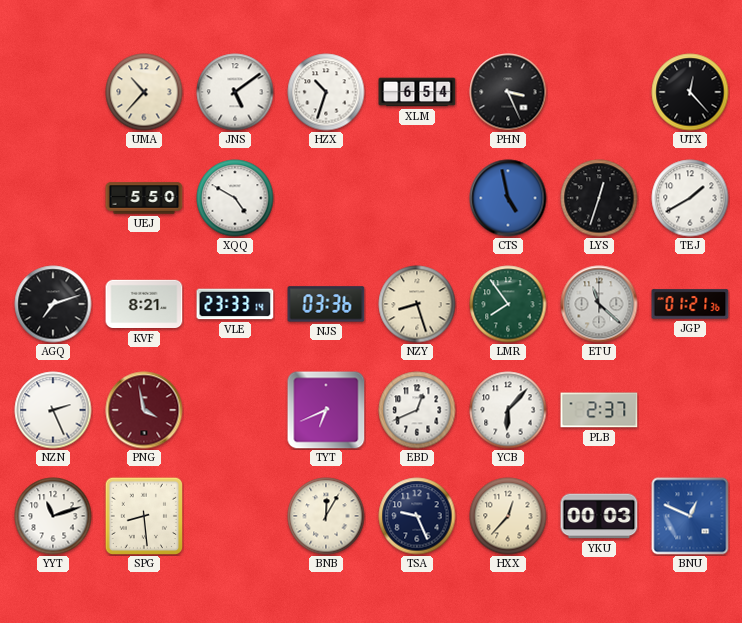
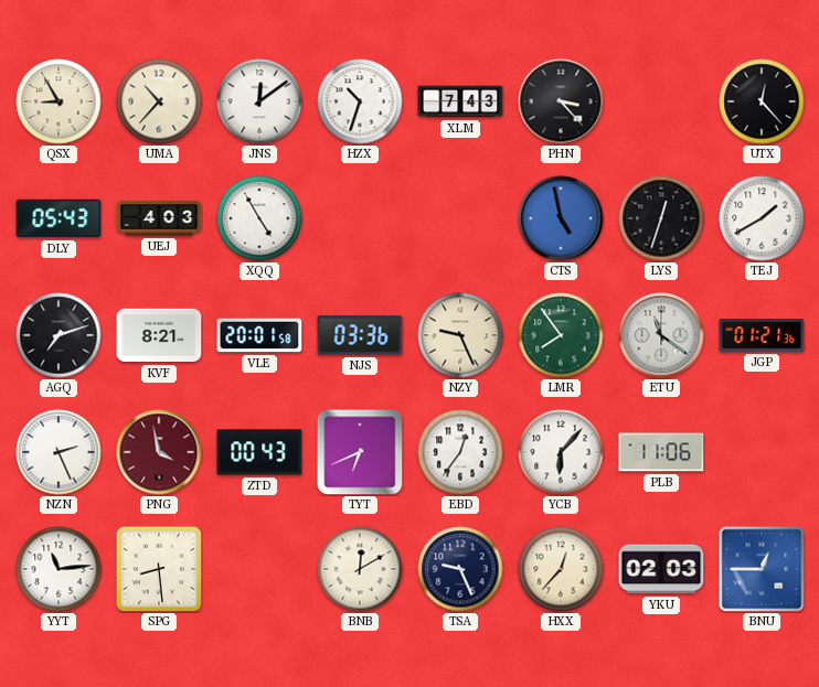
QSX: none -> 8:55
JNS: 5:09 -> 12:09
XLM: 6:54 -> 7:43
PHN: 3:26 -> 3:23
DLY: none -> 05:43
UEJ: 5:50 -> 4:03
XQQ: 4:50 -> 4:55
VLE: 23:33 -> 20:01
NZY: 8:27 -> 9:26
ETU: 11:22 -> 11:21
ZTD: none -> 00:43
EBD: 12:41 -> 12:36
PLB: 2:37 -> 11:06
YYT: 11:12 -> 11:14
BNB: 12:05 -> 12:10
YKU: 00:03 -> 02:03
BNU: 12:49 -> 12:45
